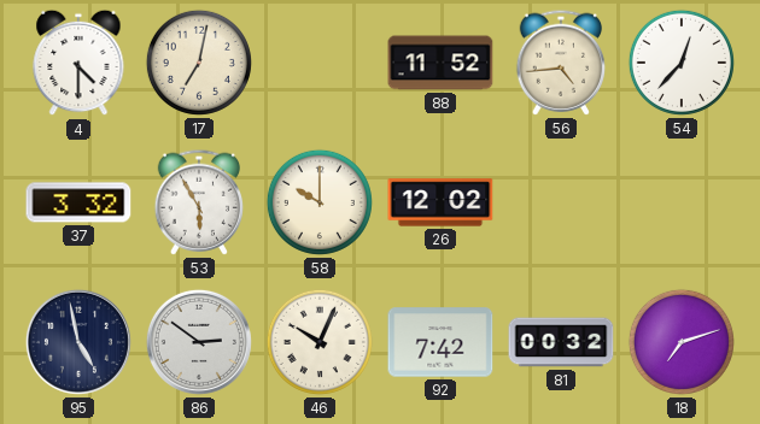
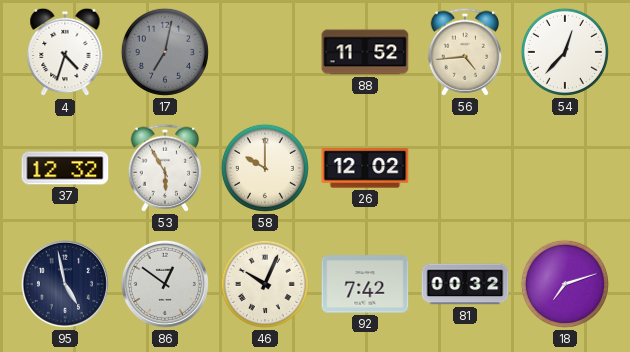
4: 4:30 -> 4:33
17 dial: cream -> grey
37: 3:32 -> 12:32
86: 2:51 -> 12:51
